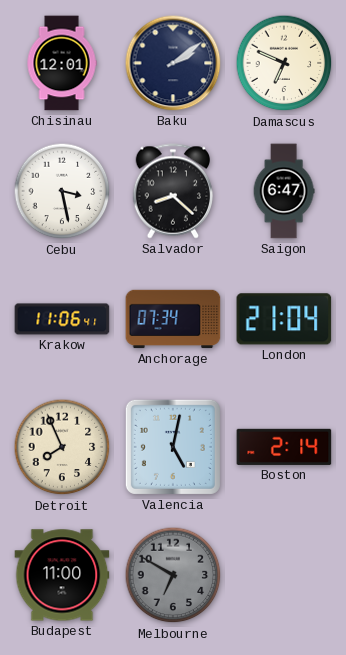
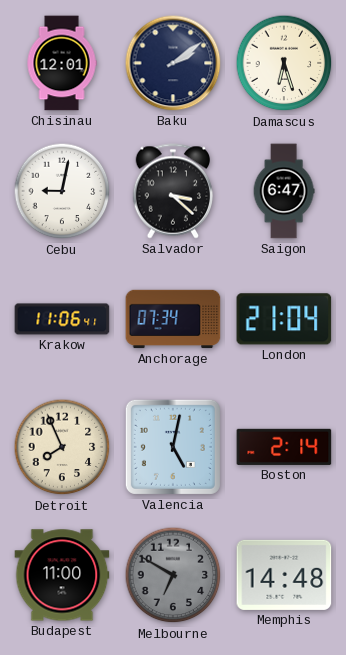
Damascus: 6:49 -> 6:27
Cebu: 3:28 -> 9:02
Salvador: 8:22 -> 3:22
Memphis: none -> 14:48
